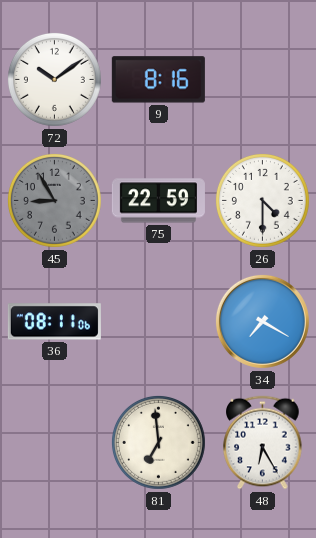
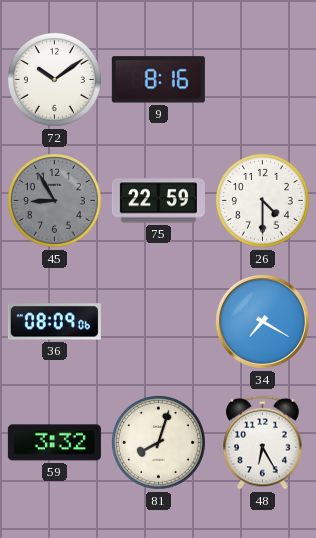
36: 08:11 -> 08:09
59: none -> 3:32
81: 6:59 -> 8:03
